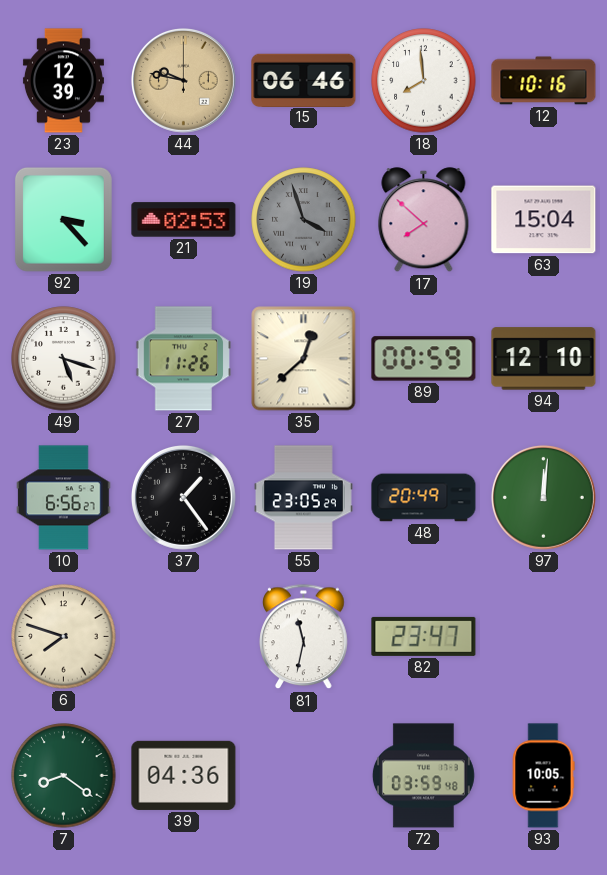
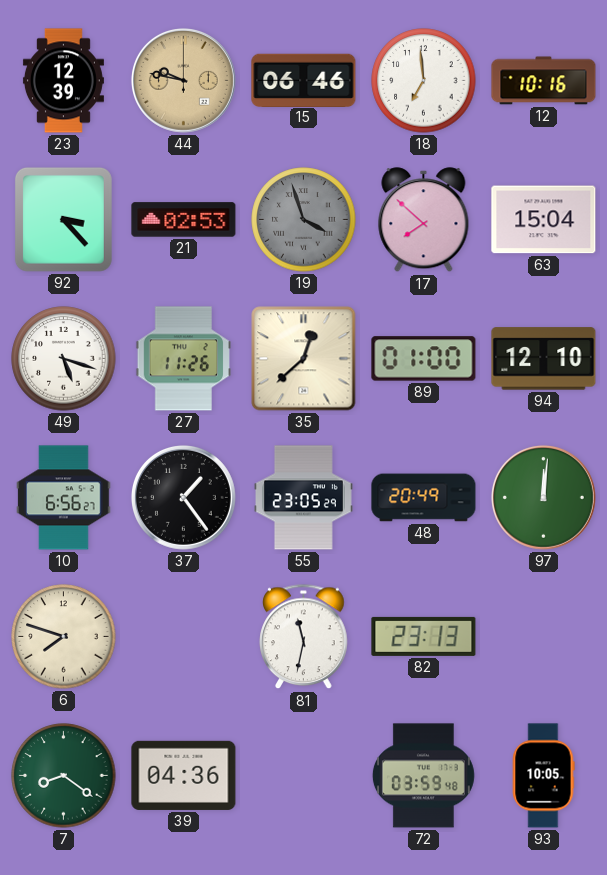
18: 7:59 -> 6:59
89: 00:59 -> 01:00
82: 23:47 -> 23:13
